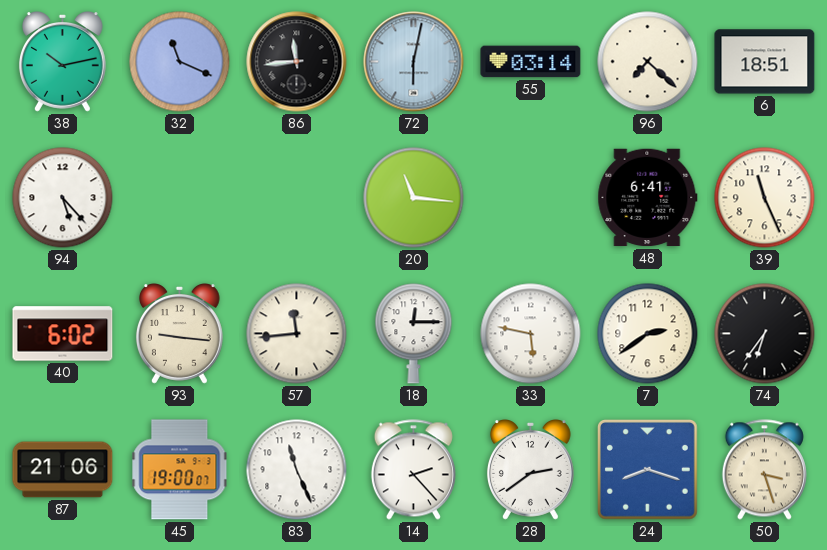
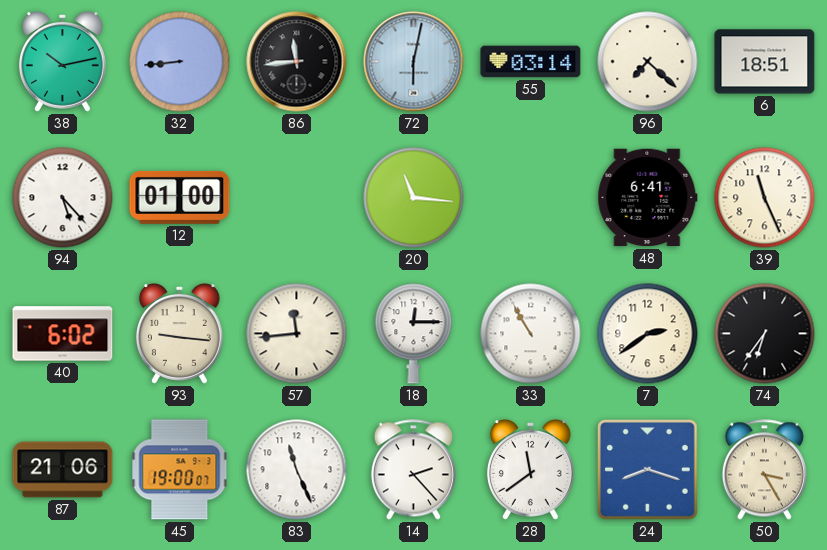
32: 11:19 -> 8:44
12: none -> 01:00
33: 5:47 -> 10:55
28: 2:39 -> 11:39
50: 3:27 -> 3:25
